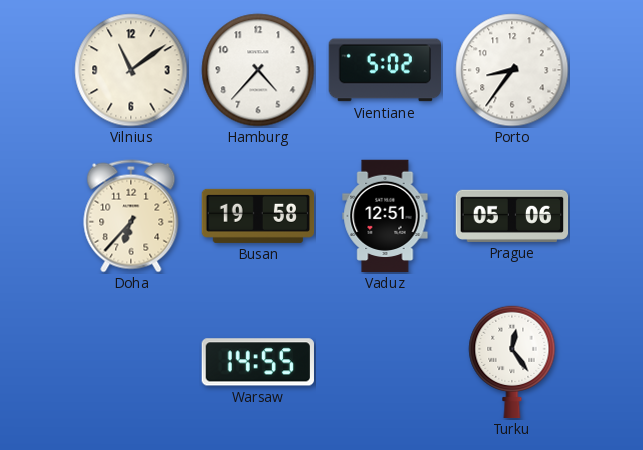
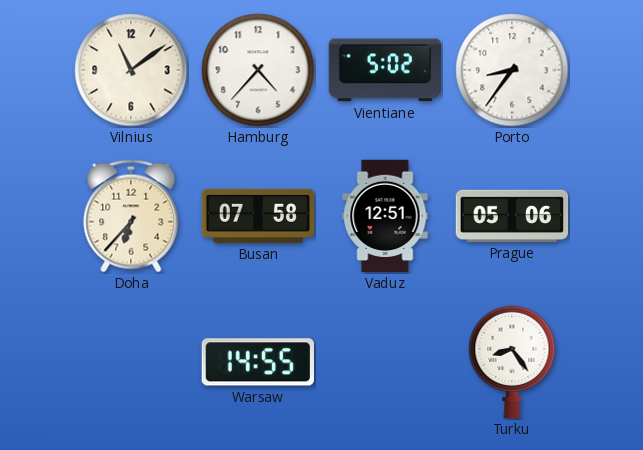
Busan: 19:58 -> 07:58
Turku: 12:24 -> 8:24
